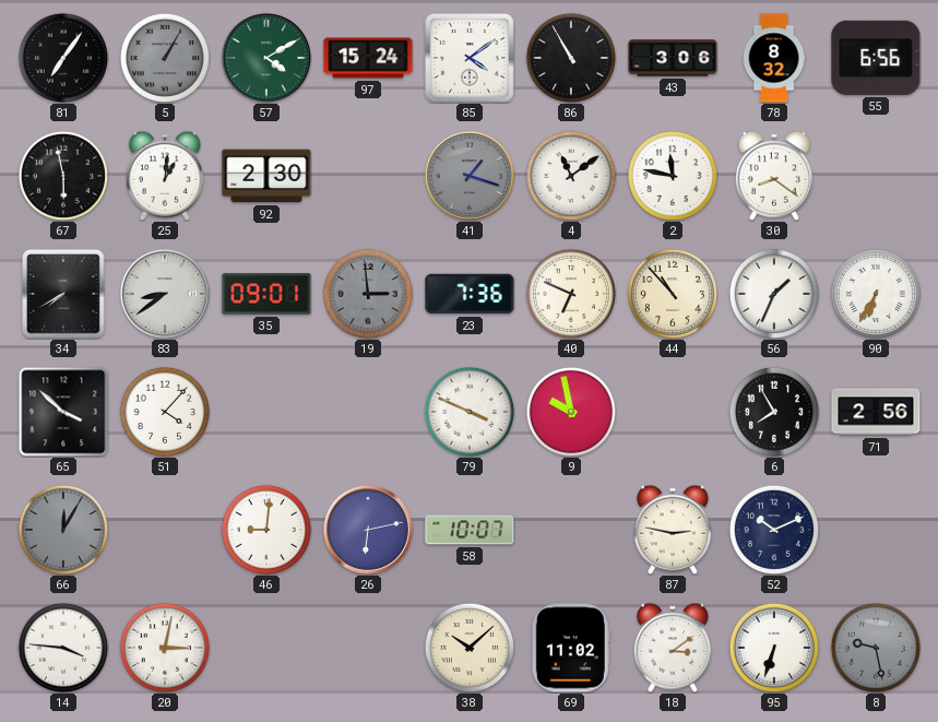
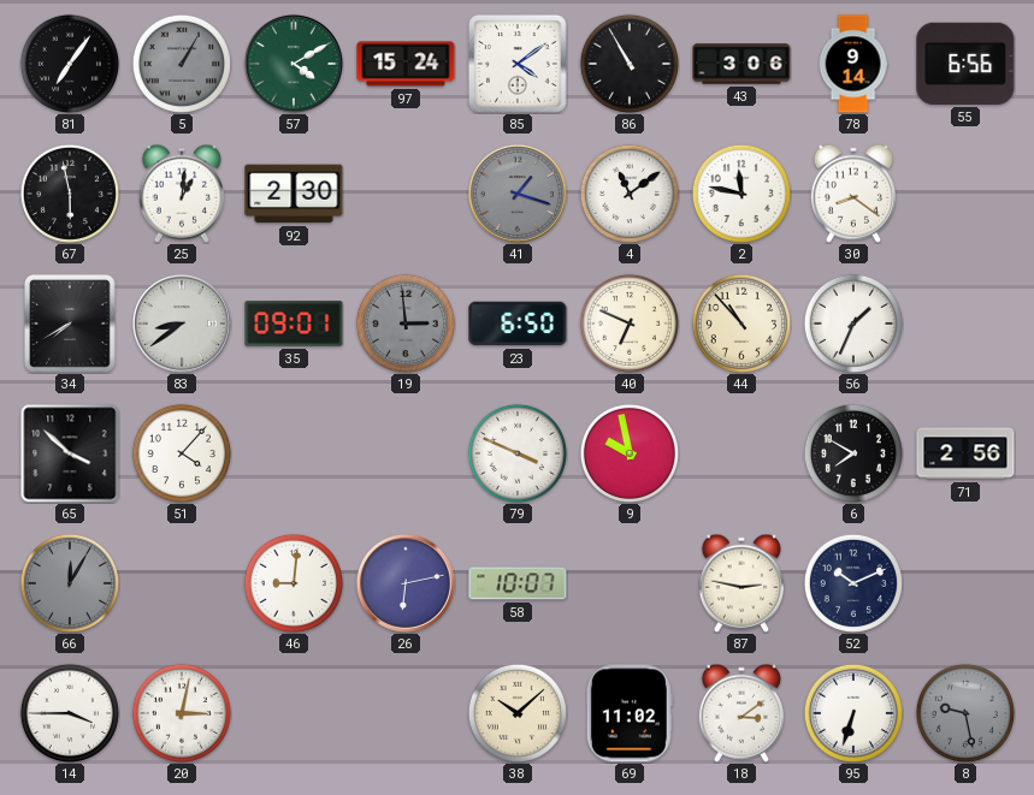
78: 8:32 -> 9:14
23: 7:36 -> 6:50
90: 6:35 -> none
6: 7:55 -> 7:50
14: 3:46 -> 3:45
